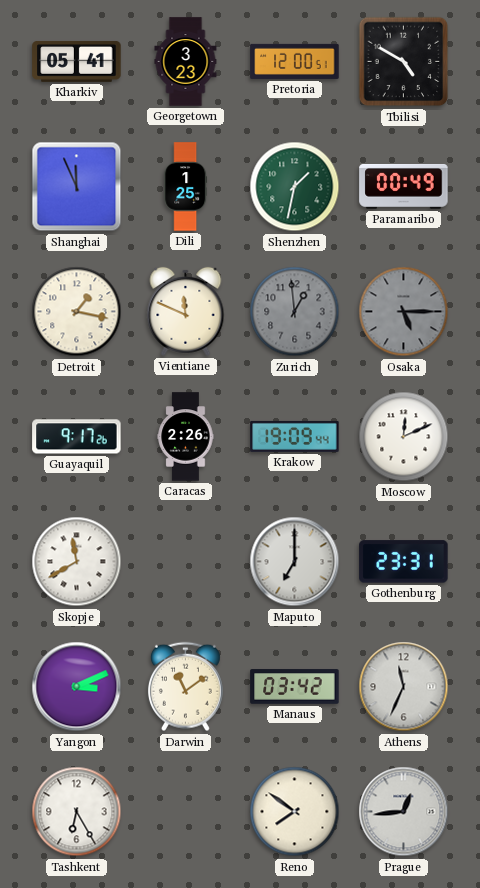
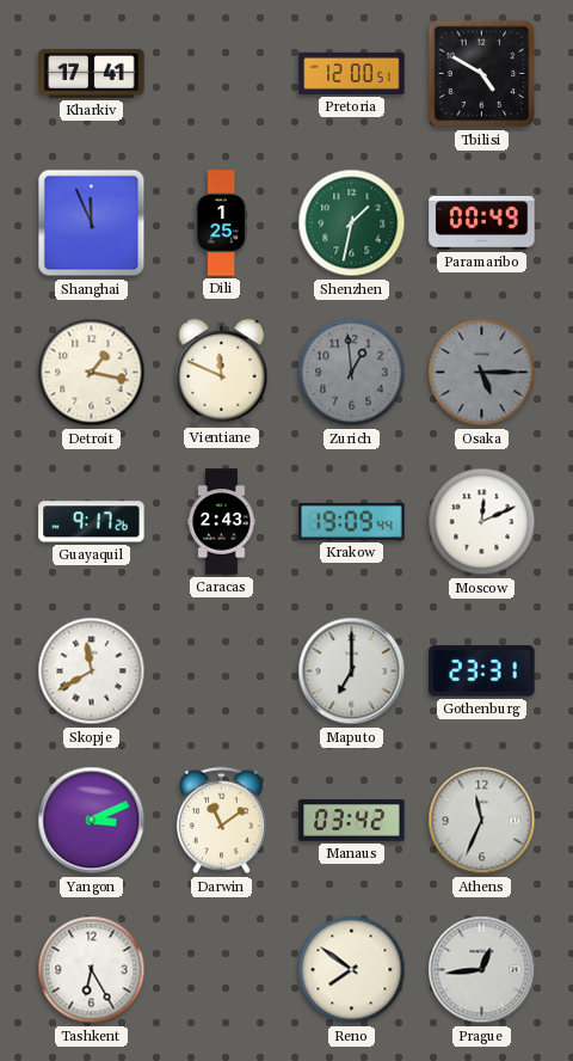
Kharkiv: 05:41 -> 17:41
Georgetown: 3:23 -> none
Caracas: 2:26 -> 2:43
